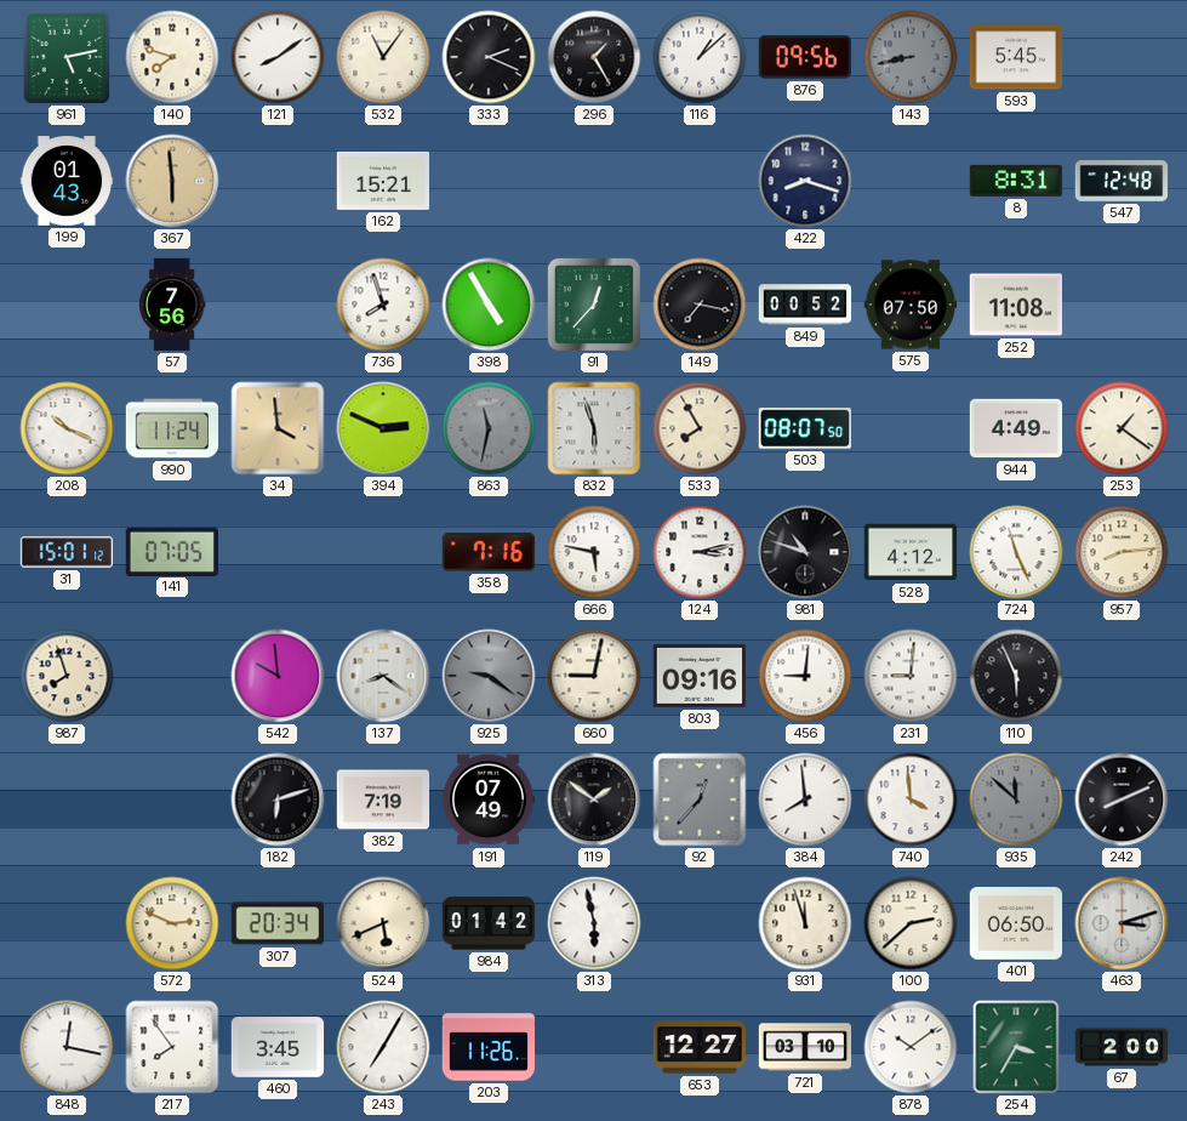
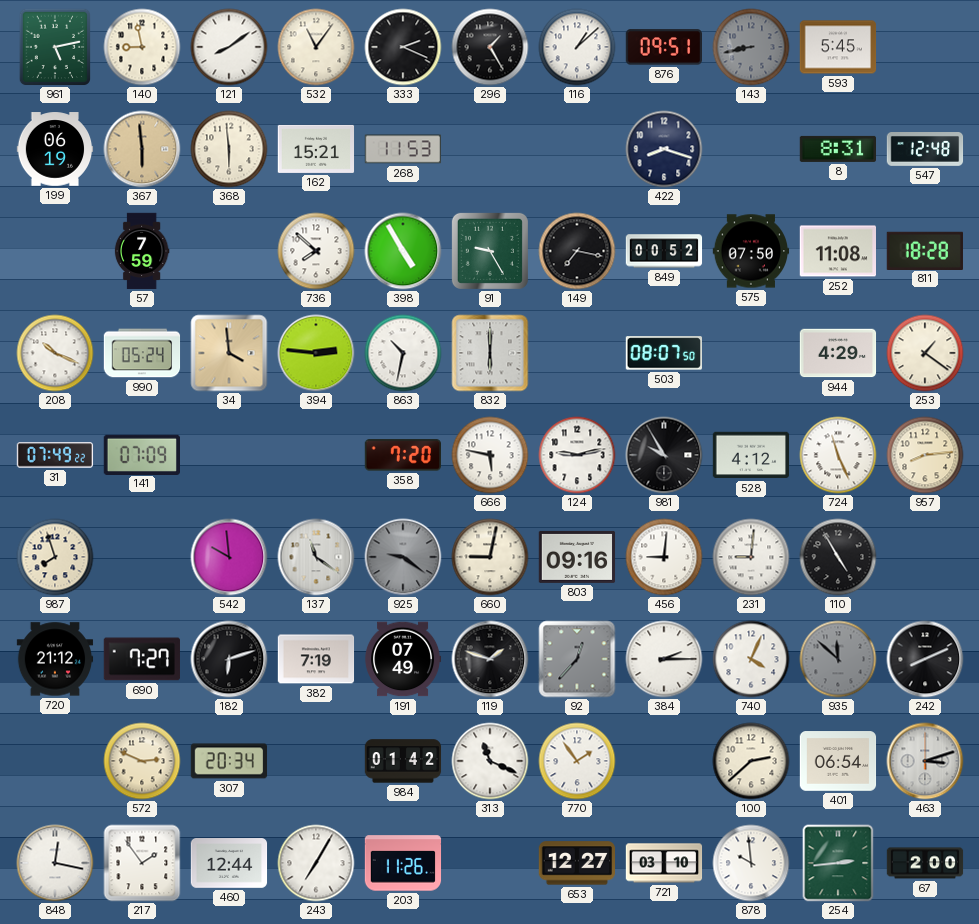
140: 7:48 -> 8:58
876: 09:56 -> 09:51
199: 01:43 -> 06:19
368: none -> 5:59
268: none -> 11:53
57: 7:56 -> 7:59
736: 7:57 -> 7:52
91: 12:37 -> 9:25
811: none -> 18:28
990: 11:24 -> 05:24
394: 2:49 -> 2:46
863: 11:32 -> 10:32
863 dial: grey -> white
832: 5:57 -> 6:00
533: 7:55 -> none
944: 4:49 -> 4:29
31: 15:01 -> 07:49
141: 07:05 -> 07:09
358: 7:16 -> 7:20
124: 3:13 -> 9:13
981: 10:48 -> 9:55
137: 8:21 -> 11:21
110: 5:56 -> 4:55
720: none -> 21:12
690: none -> 7:27
119: 1:51 -> 1:48
384: 7:59 -> 2:15
740: 3:59 -> 4:04
524: 5:41 -> none
313: 5:58 -> 11:19
770: none -> 1:54
931: 11:57 -> none
401: 06:50 -> 06:54
217: 7:54 -> 1:54
460: 3:45 -> 12:44
878: 10:09 -> 9:59
254: 3:35 -> 2:44
